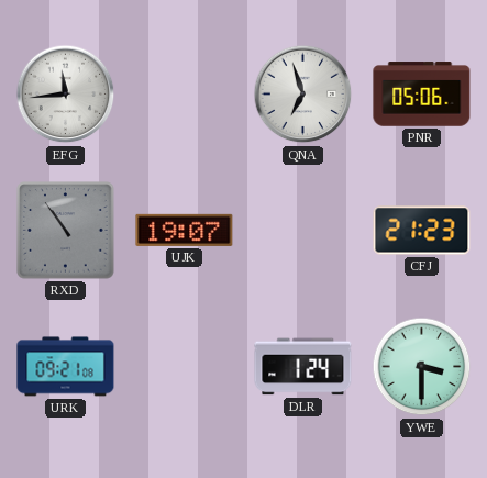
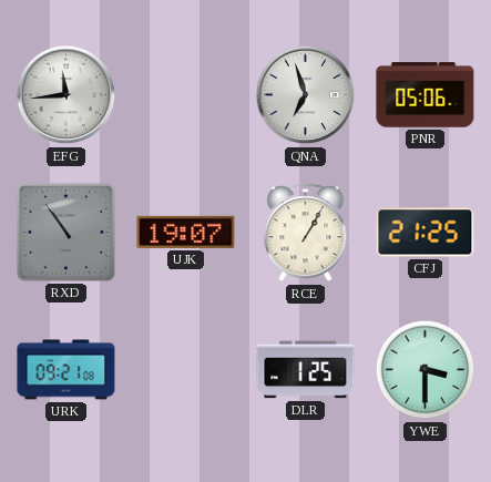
RCE: none -> 1:05
CFJ: 21:23 -> 21:25
DLR: 1:24 -> 1:25
